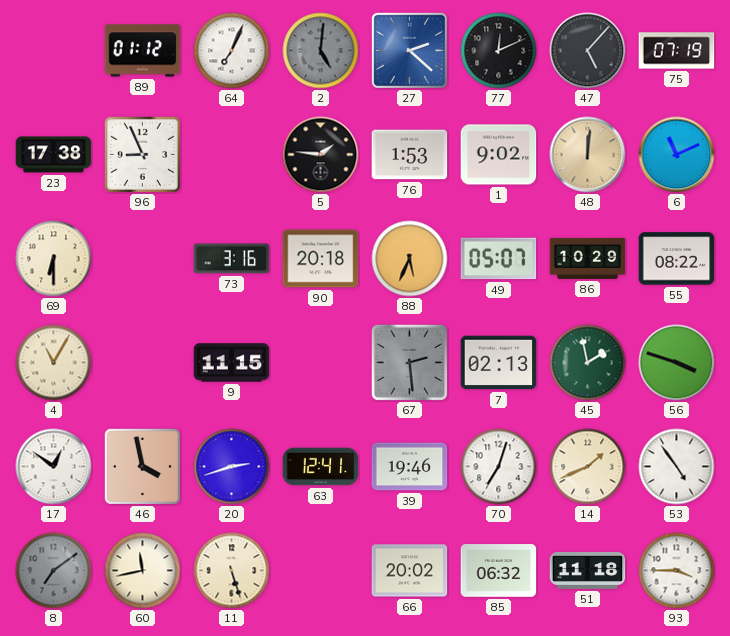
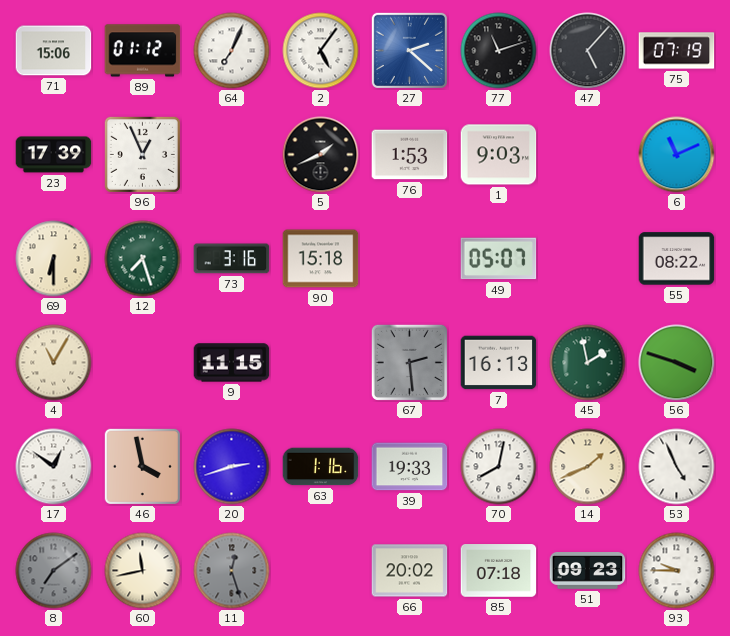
71: none -> 15:06
2: 5:01 -> 5:06
2 dial: grey -> white
77: 12:11 -> 11:12
23: 17:38 -> 17:39
96: 8:56 -> 12:56
5: 1:46 -> 1:41
1: 9:02 -> 9:03
48: 12:01 -> none
12: none -> 7:27
90: 20:18 -> 15:18
88: 5:34 -> none
86: 10:29 -> none
7: 02:13 -> 16:13
63: 12:41 -> 1:16
39: 19:46 -> 19:33
70: 7:03 -> 8:02
53: 4:54 -> 4:56
11: 5:27 -> 12:27
11 dial: cream -> grey
85: 06:32 -> 07:18
51: 11:18 -> 09:23
93: 3:45 -> 9:45
